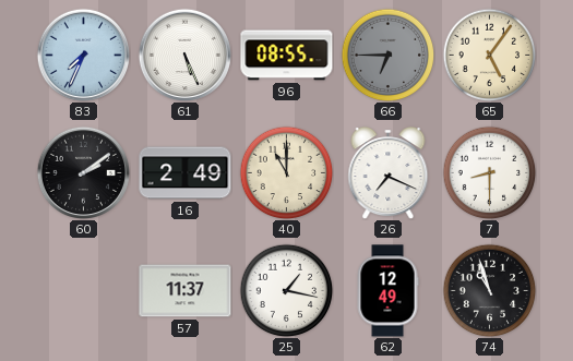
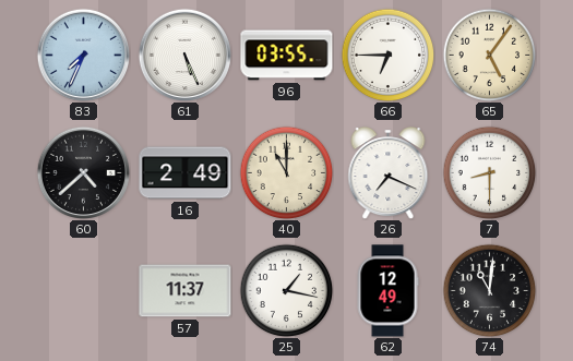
96: 08:55 -> 03:55
66 dial: grey -> white
60: 2:09 -> 4:38
74: 10:57 -> 11:01
